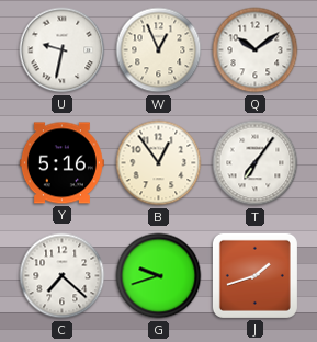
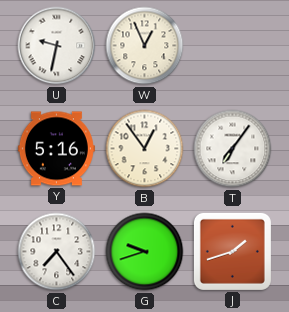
Q: 10:09 -> none
C: 7:22 -> 7:24
